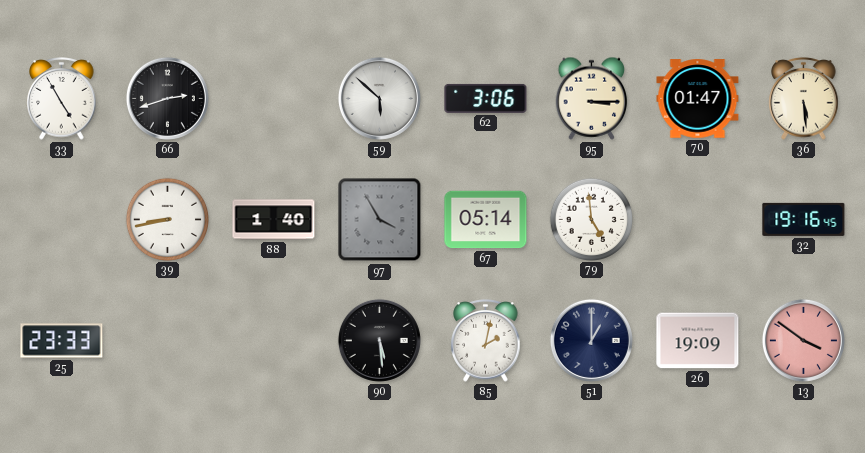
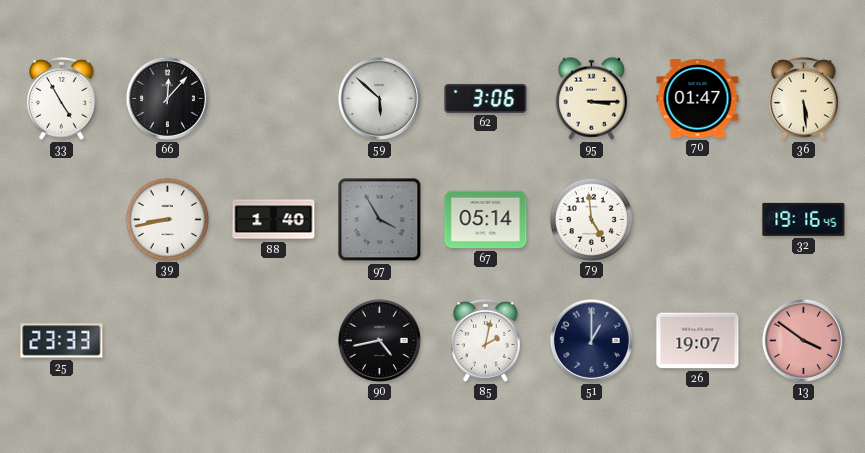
66: 2:42 -> 12:07
90: 5:29 -> 4:43
26: 19:09 -> 19:07
